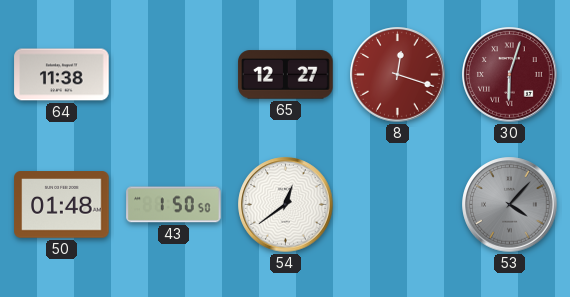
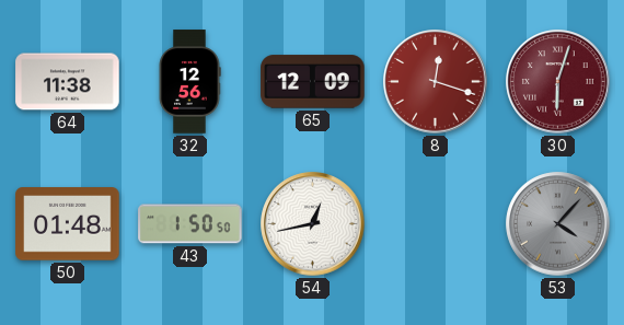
32: none -> 12:56
65: 12:27 -> 12:09
54: 12:39 -> 12:43
